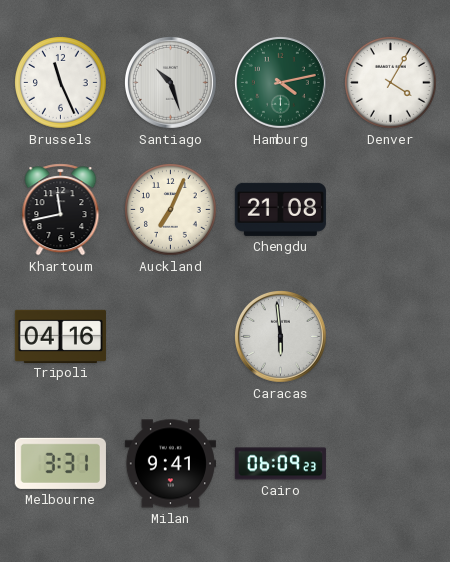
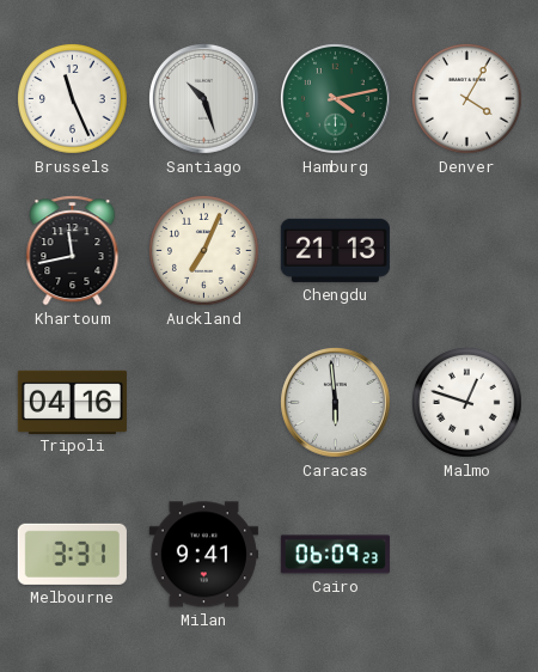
Chengdu: 21:08 -> 21:13
Malmo: none -> 12:48
